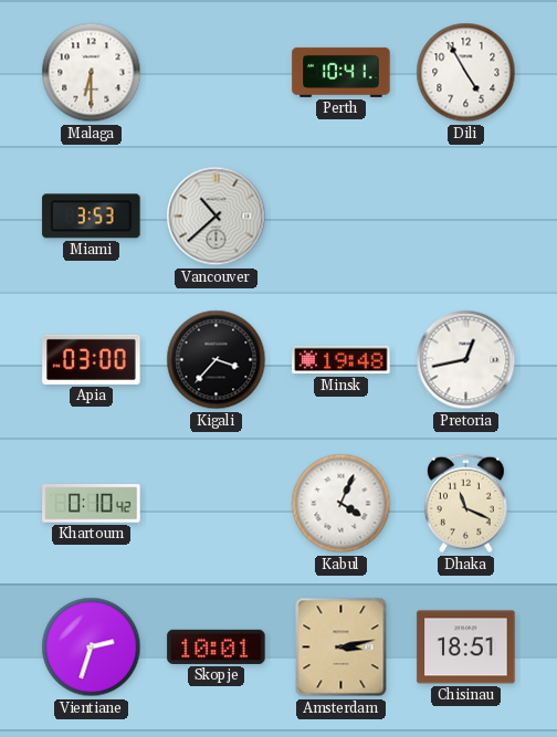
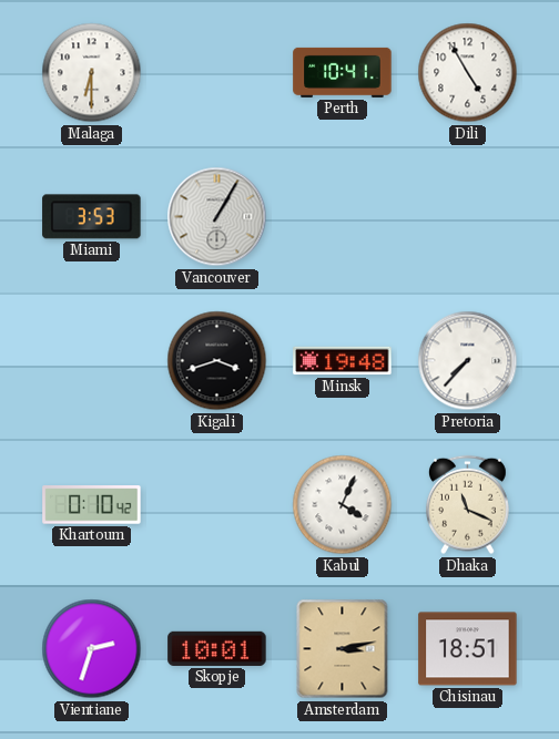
Vancouver: 10:38 -> 1:05
Apia: 03:00 -> none
Kigali: 3:37 -> 3:42
Pretoria: 12:43 -> 7:37
